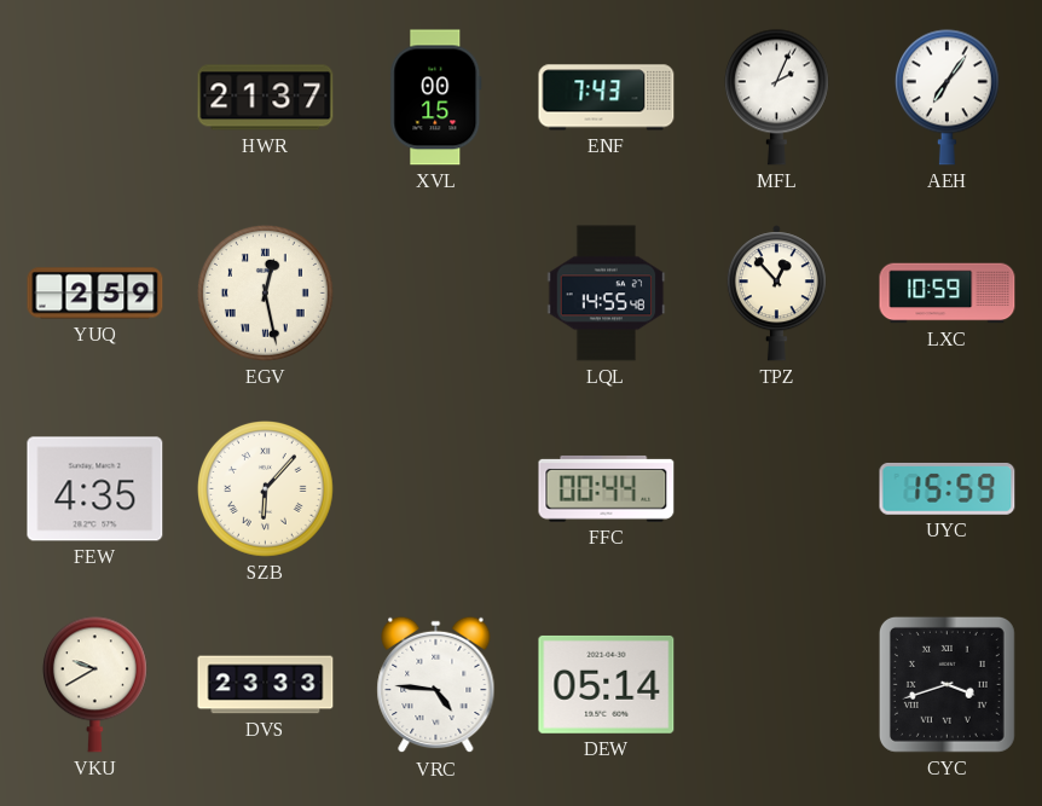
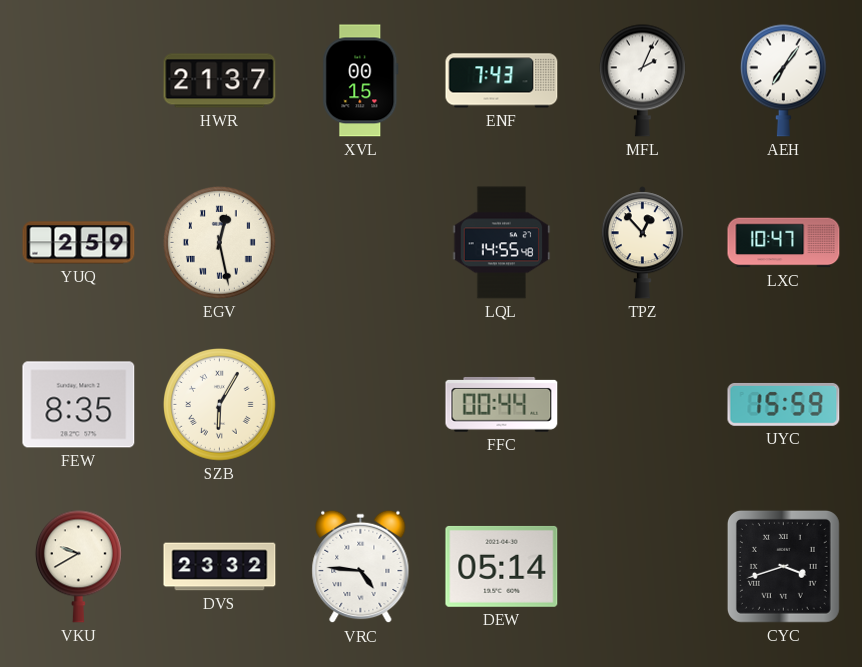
LXC: 10:59 -> 10:47
FEW: 4:35 -> 8:35
SZB: 6:07 -> 6:05
DVS: 23:33 -> 23:32
